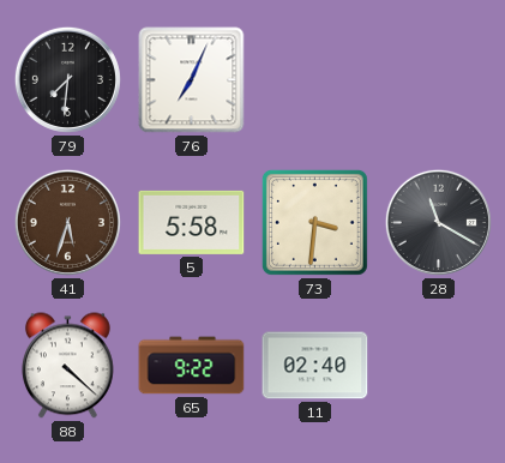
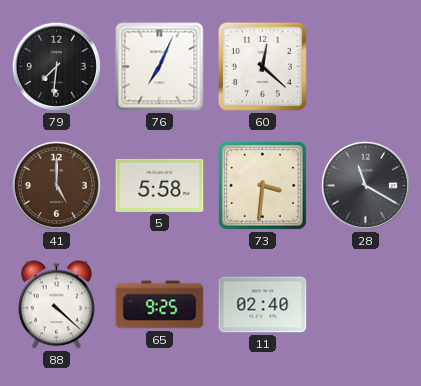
60: none -> 12:22
41: 5:33 -> 5:00
65: 9:22 -> 9:25
